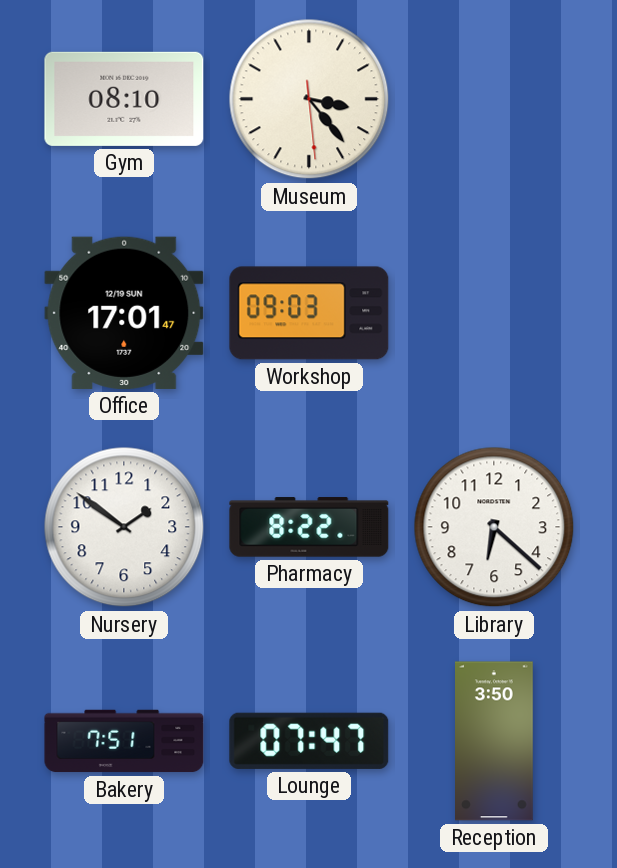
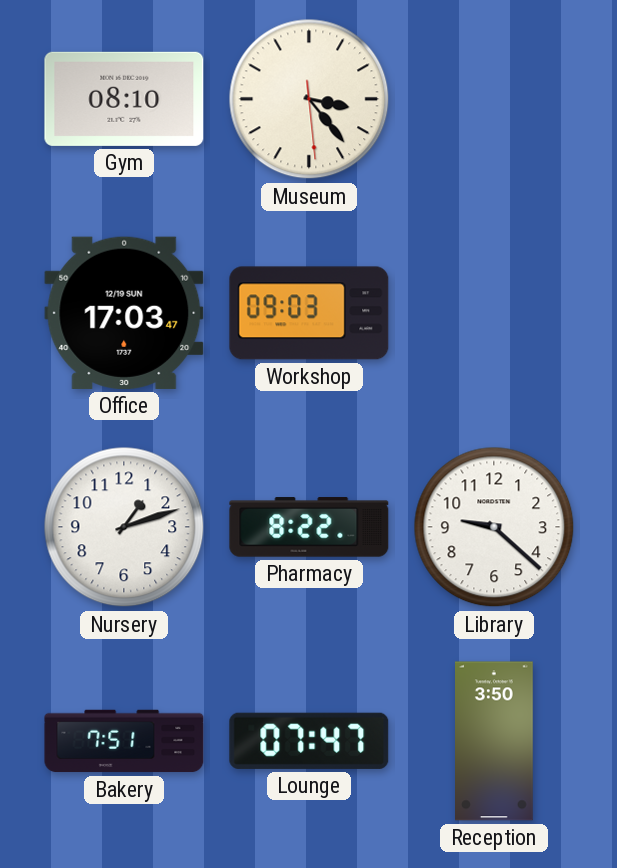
Office: 17:01 -> 17:03
Nursery: 1:51 -> 1:12
Library: 6:22 -> 9:22
